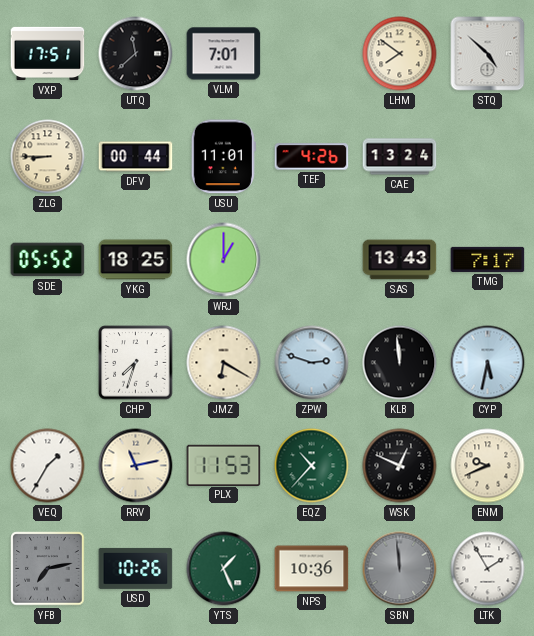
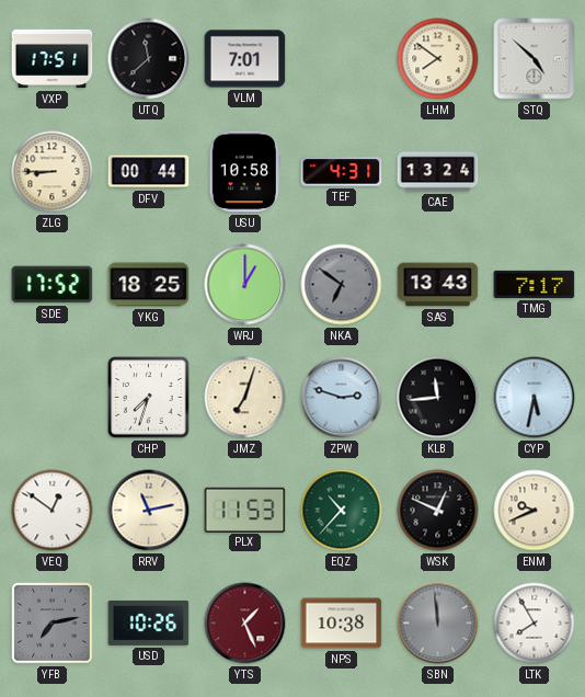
USU: 11:01 -> 10:58
TEF: 4:26 -> 4:31
SDE: 05:52 -> 17:52
NKA: none -> 6:51
JMZ: 6:20 -> 7:03
KLB: 11:59 -> 11:44
VEQ: 1:35 -> 12:51
YTS dial: green -> burgundy
NPS: 10:36 -> 10:38
LTK: 1:55 -> 7:55
